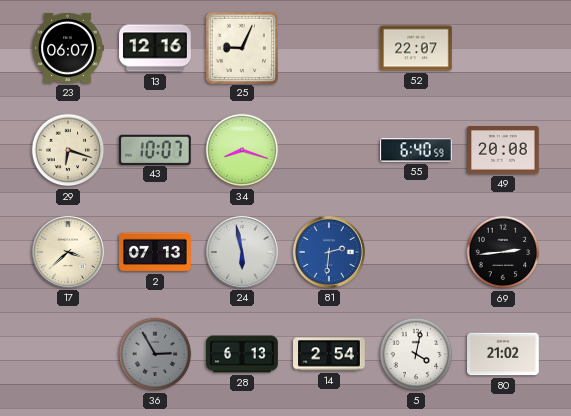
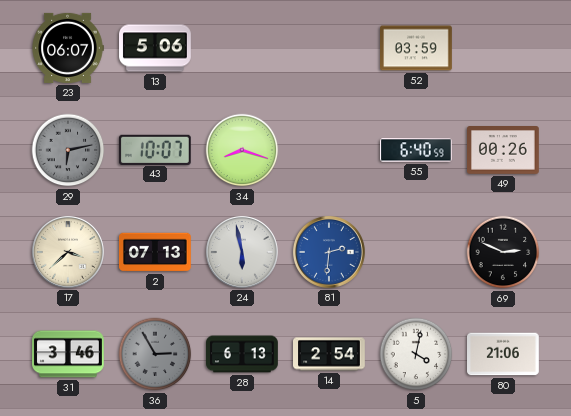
13: 12:16 -> 5:06
25: 9:04 -> none
52: 22:07 -> 03:59
29: 6:18 -> 6:13
29 dial: cream -> grey
49: 20:08 -> 00:26
69: 2:44 -> 2:49
31: none -> 3:46
80: 21:02 -> 21:06
